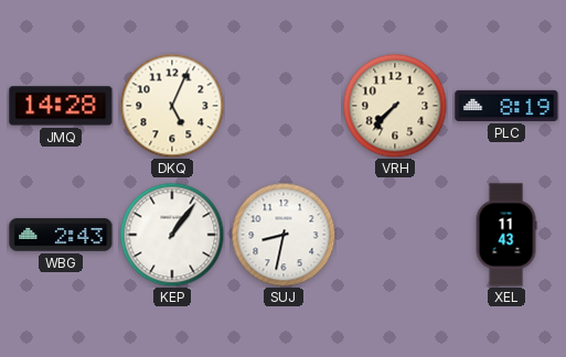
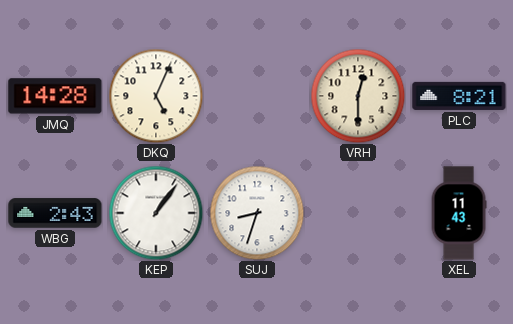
VRH: 7:37 -> 12:30
PLC: 8:19 -> 8:21
SUJ: 8:32 -> 8:33
